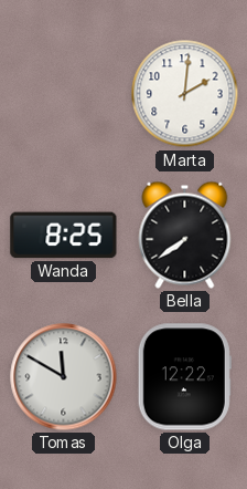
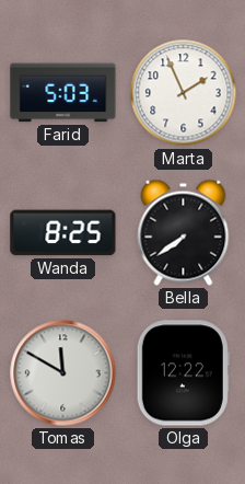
Farid: none -> 5:03
Marta: 2:01 -> 1:56
